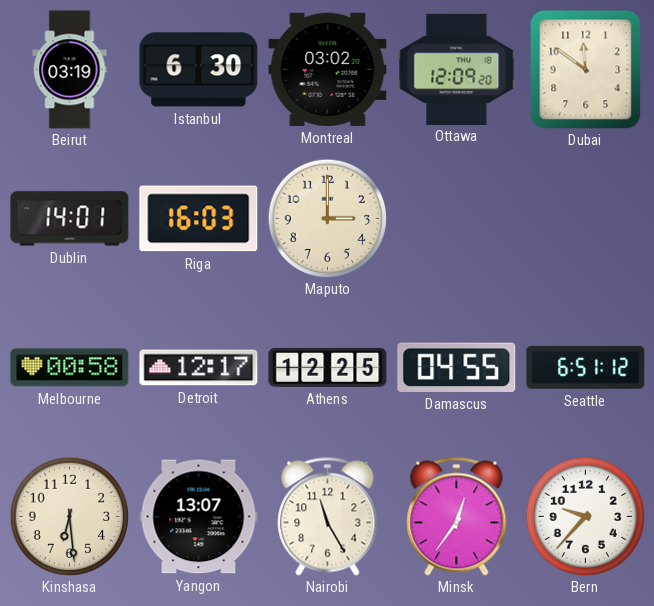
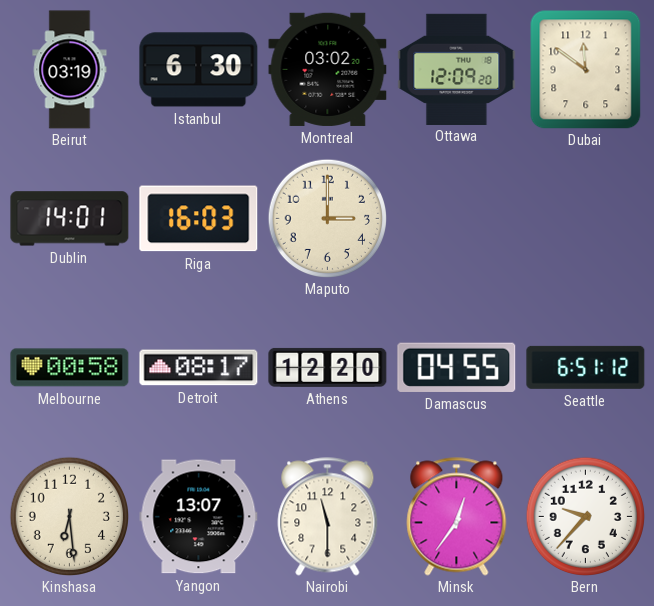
Detroit: 12:17 -> 08:17
Athens: 12:25 -> 12:20
Nairobi: 11:25 -> 11:30
